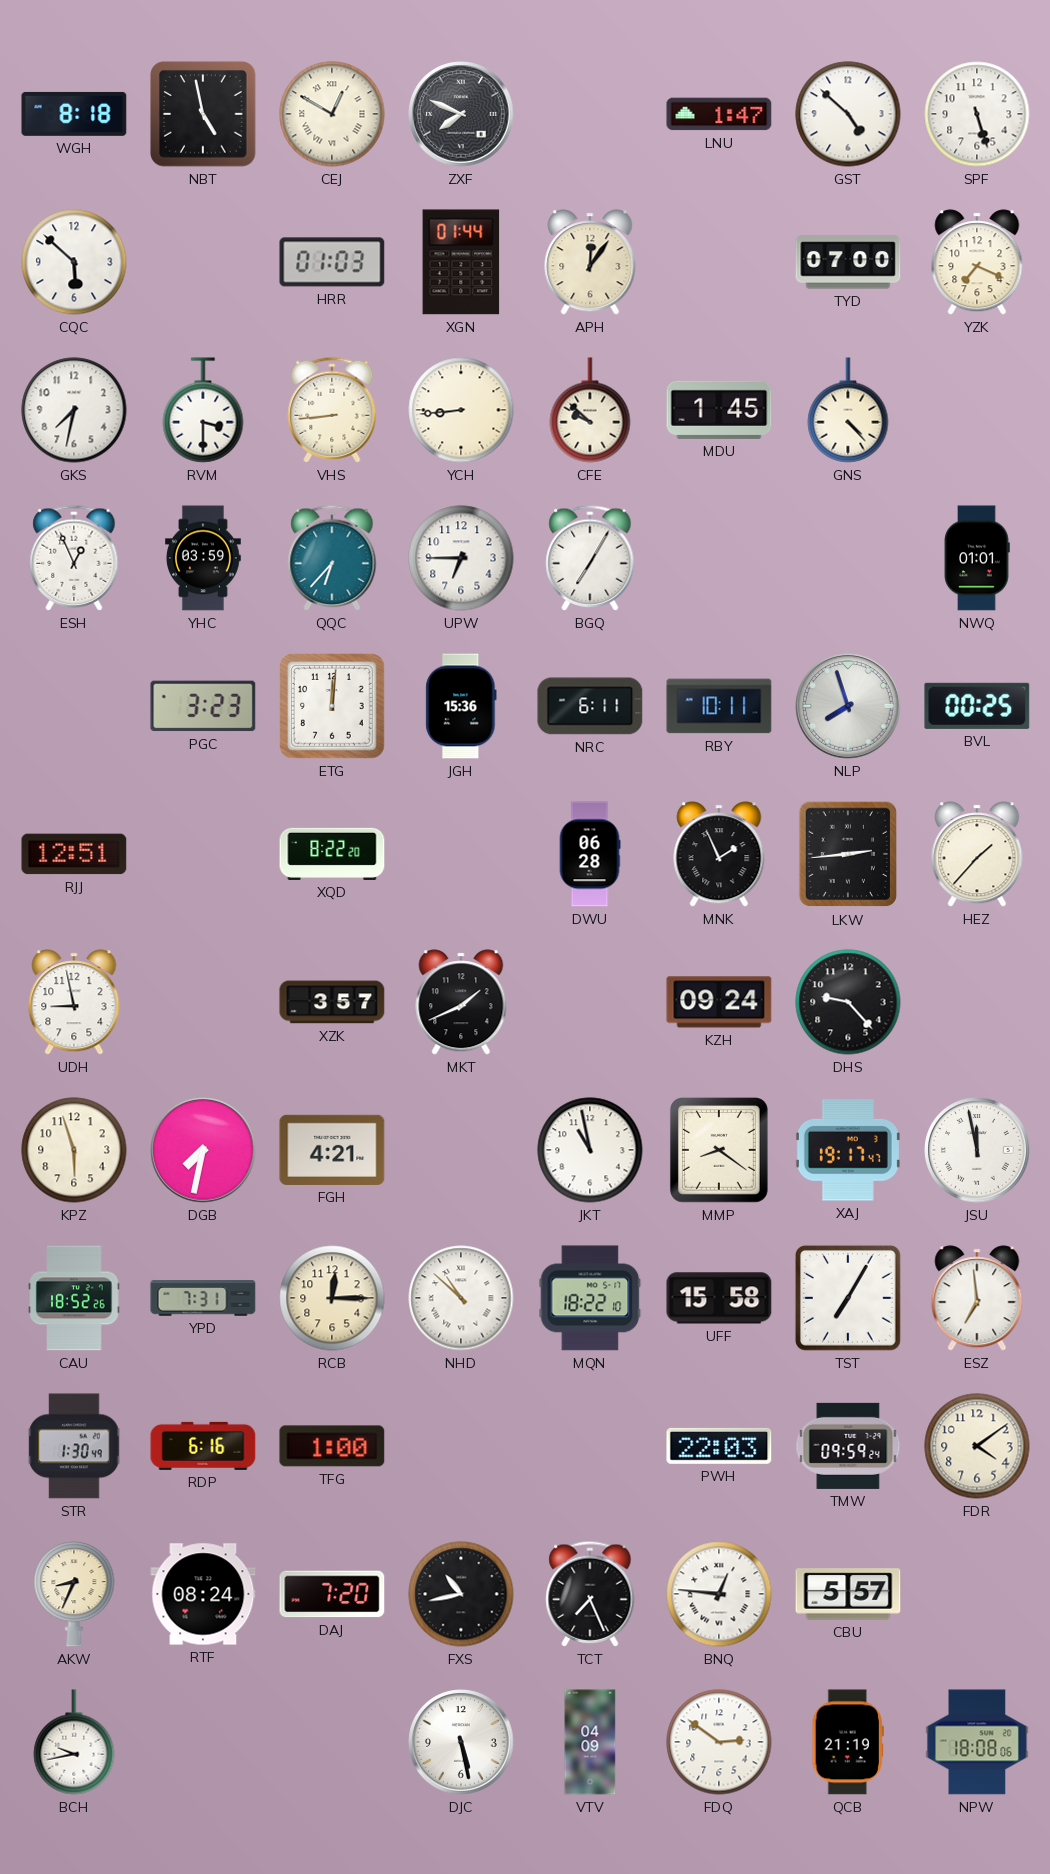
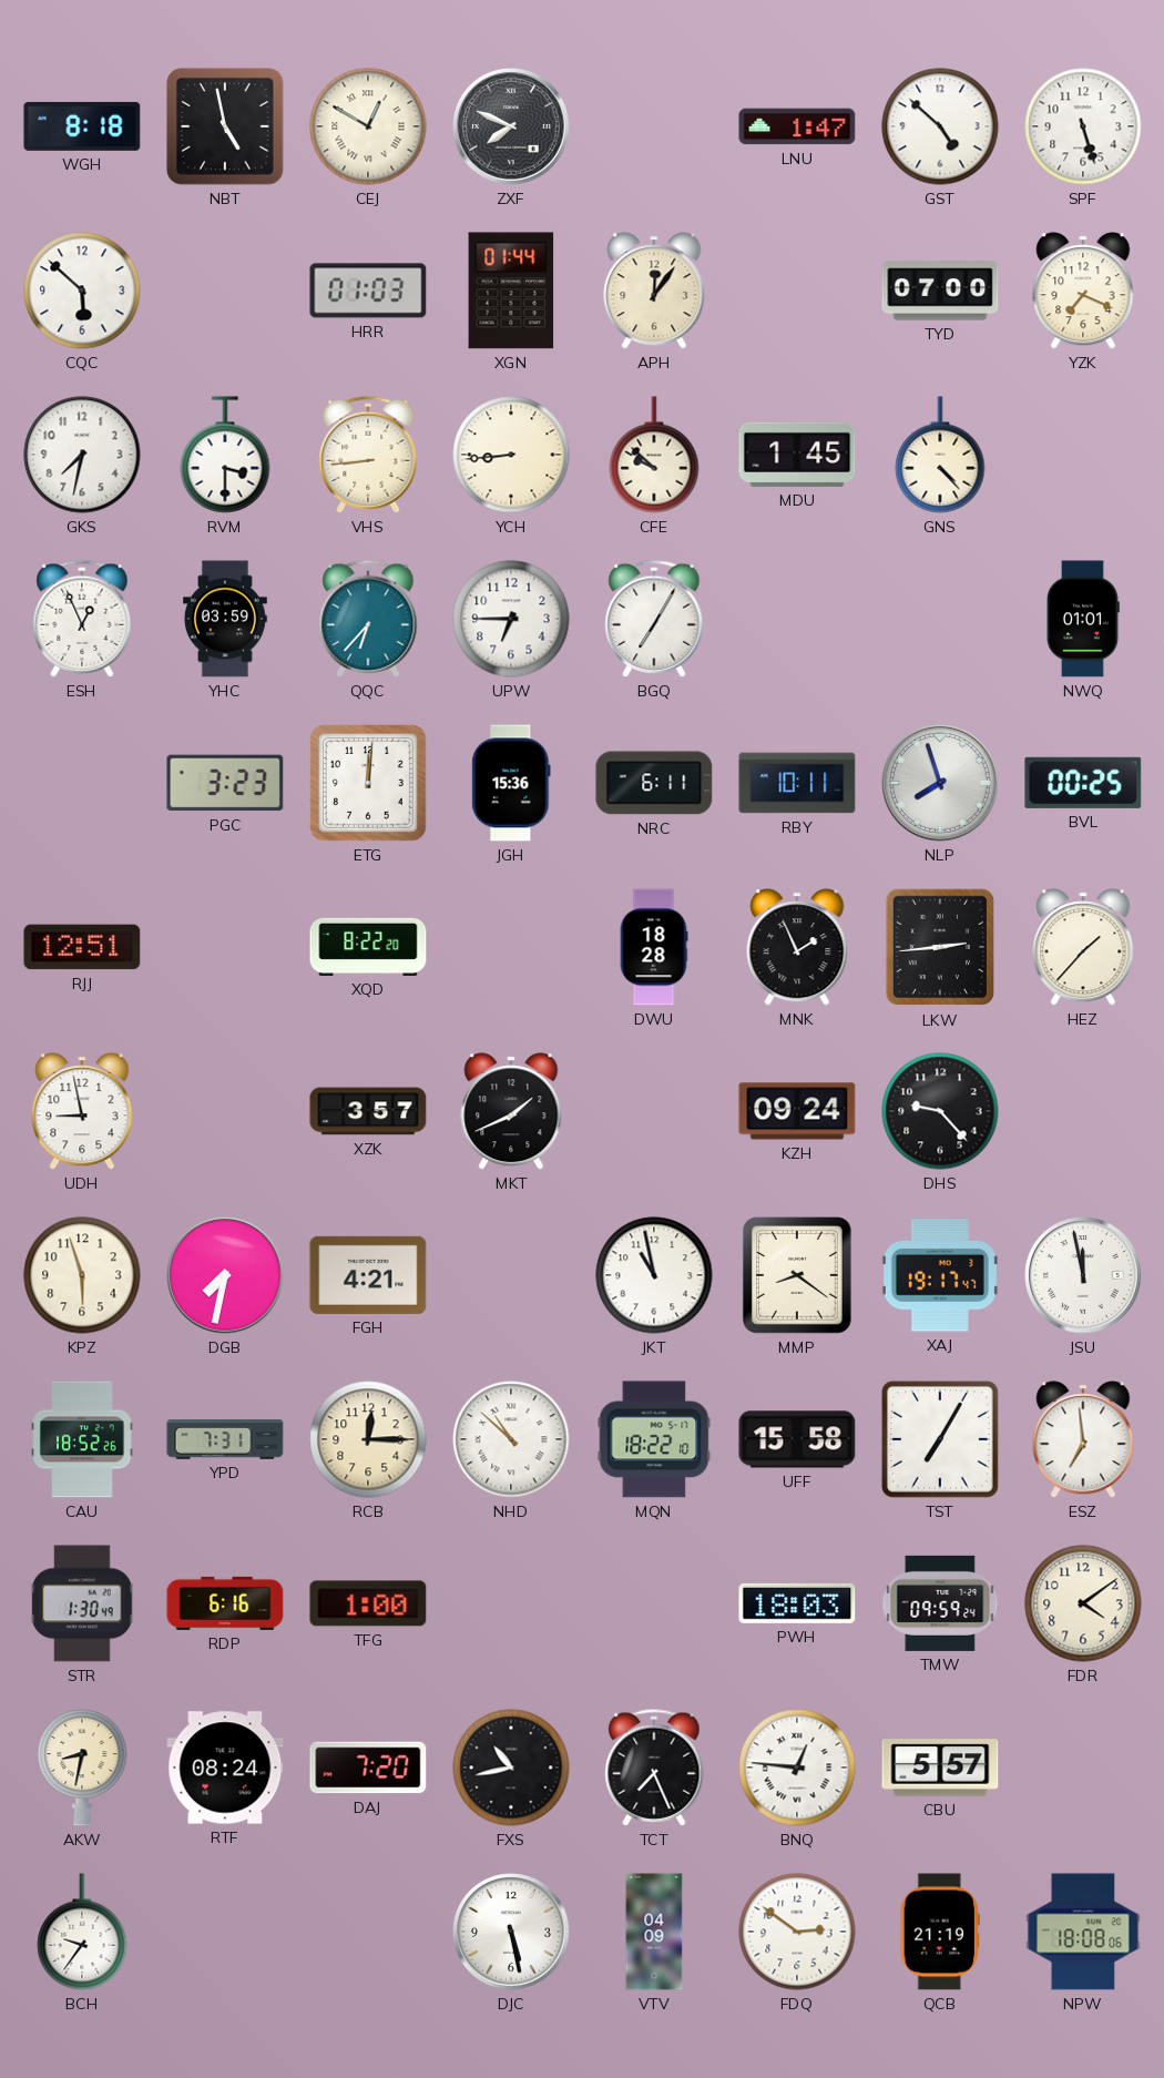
DWU: 06:28 -> 18:28
PWH: 22:03 -> 18:03
AKW: 8:34 -> 8:32
BCH: 9:43 -> 9:36
